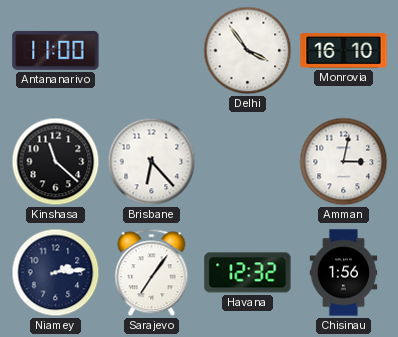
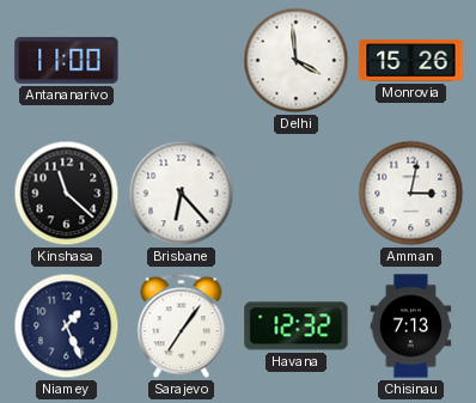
Delhi: 3:54 -> 3:59
Monrovia: 16:10 -> 15:26
Niamey: 2:14 -> 1:26
Chisinau: 1:56 -> 7:13
